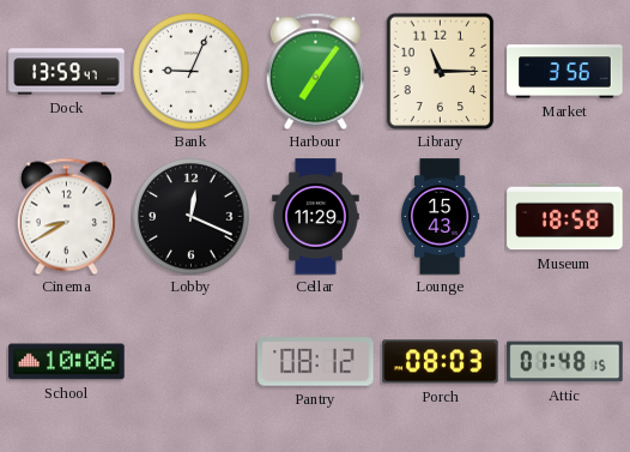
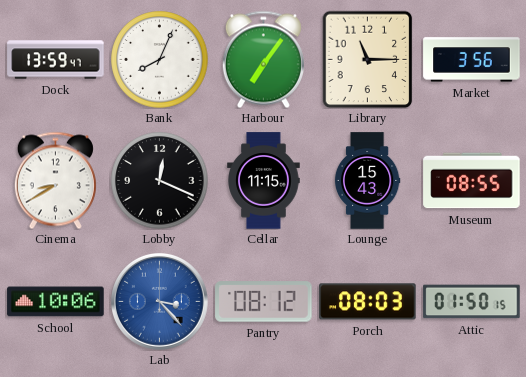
Bank: 9:04 -> 8:04
Cellar: 11:29 -> 11:15
Museum: 18:58 -> 08:55
Lab: none -> 3:23
Attic: 01:48 -> 01:50
